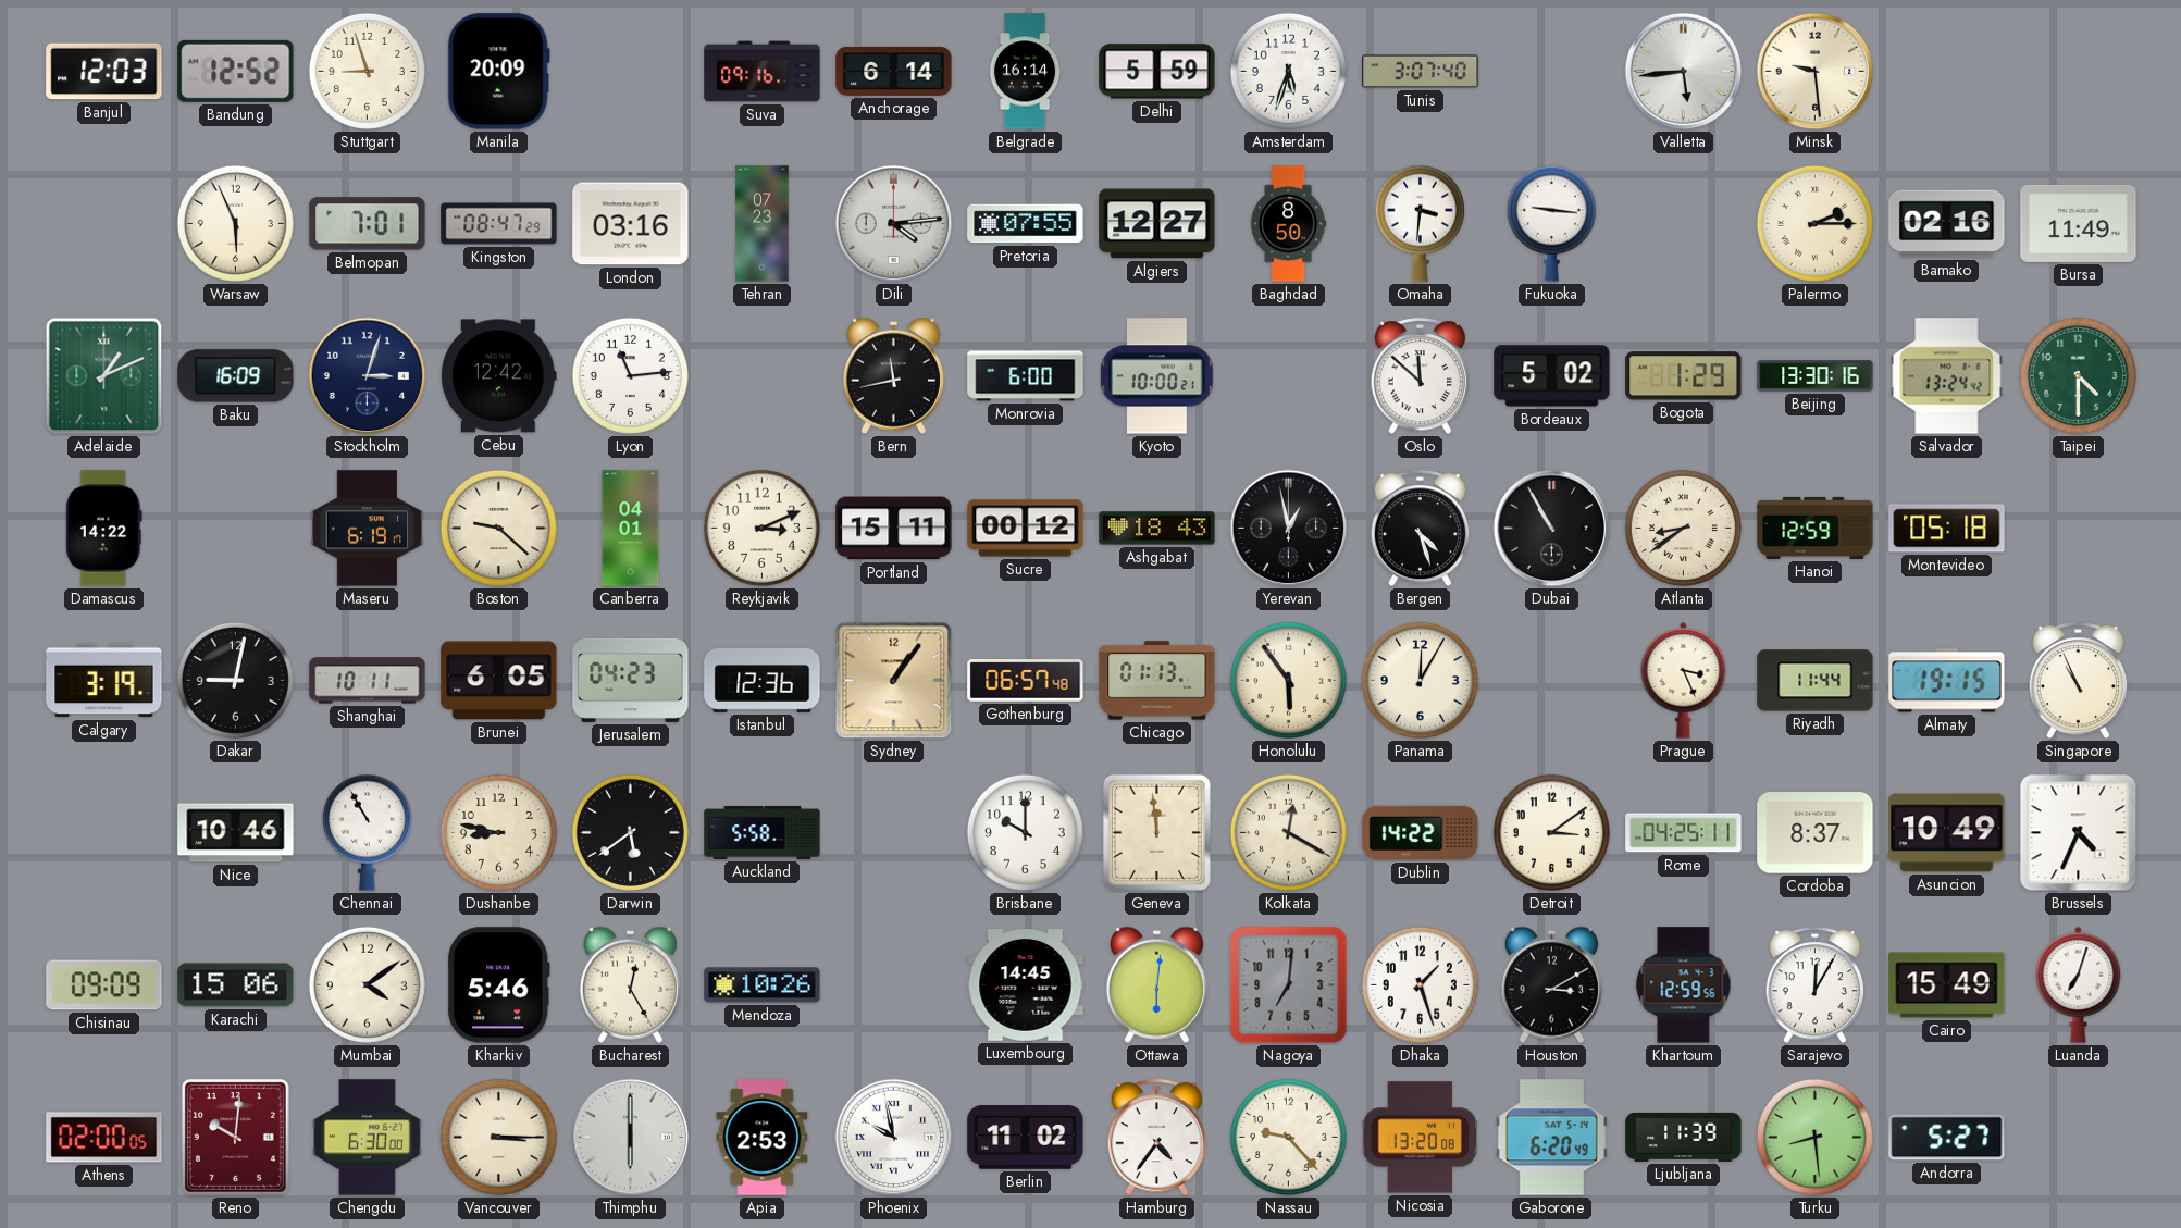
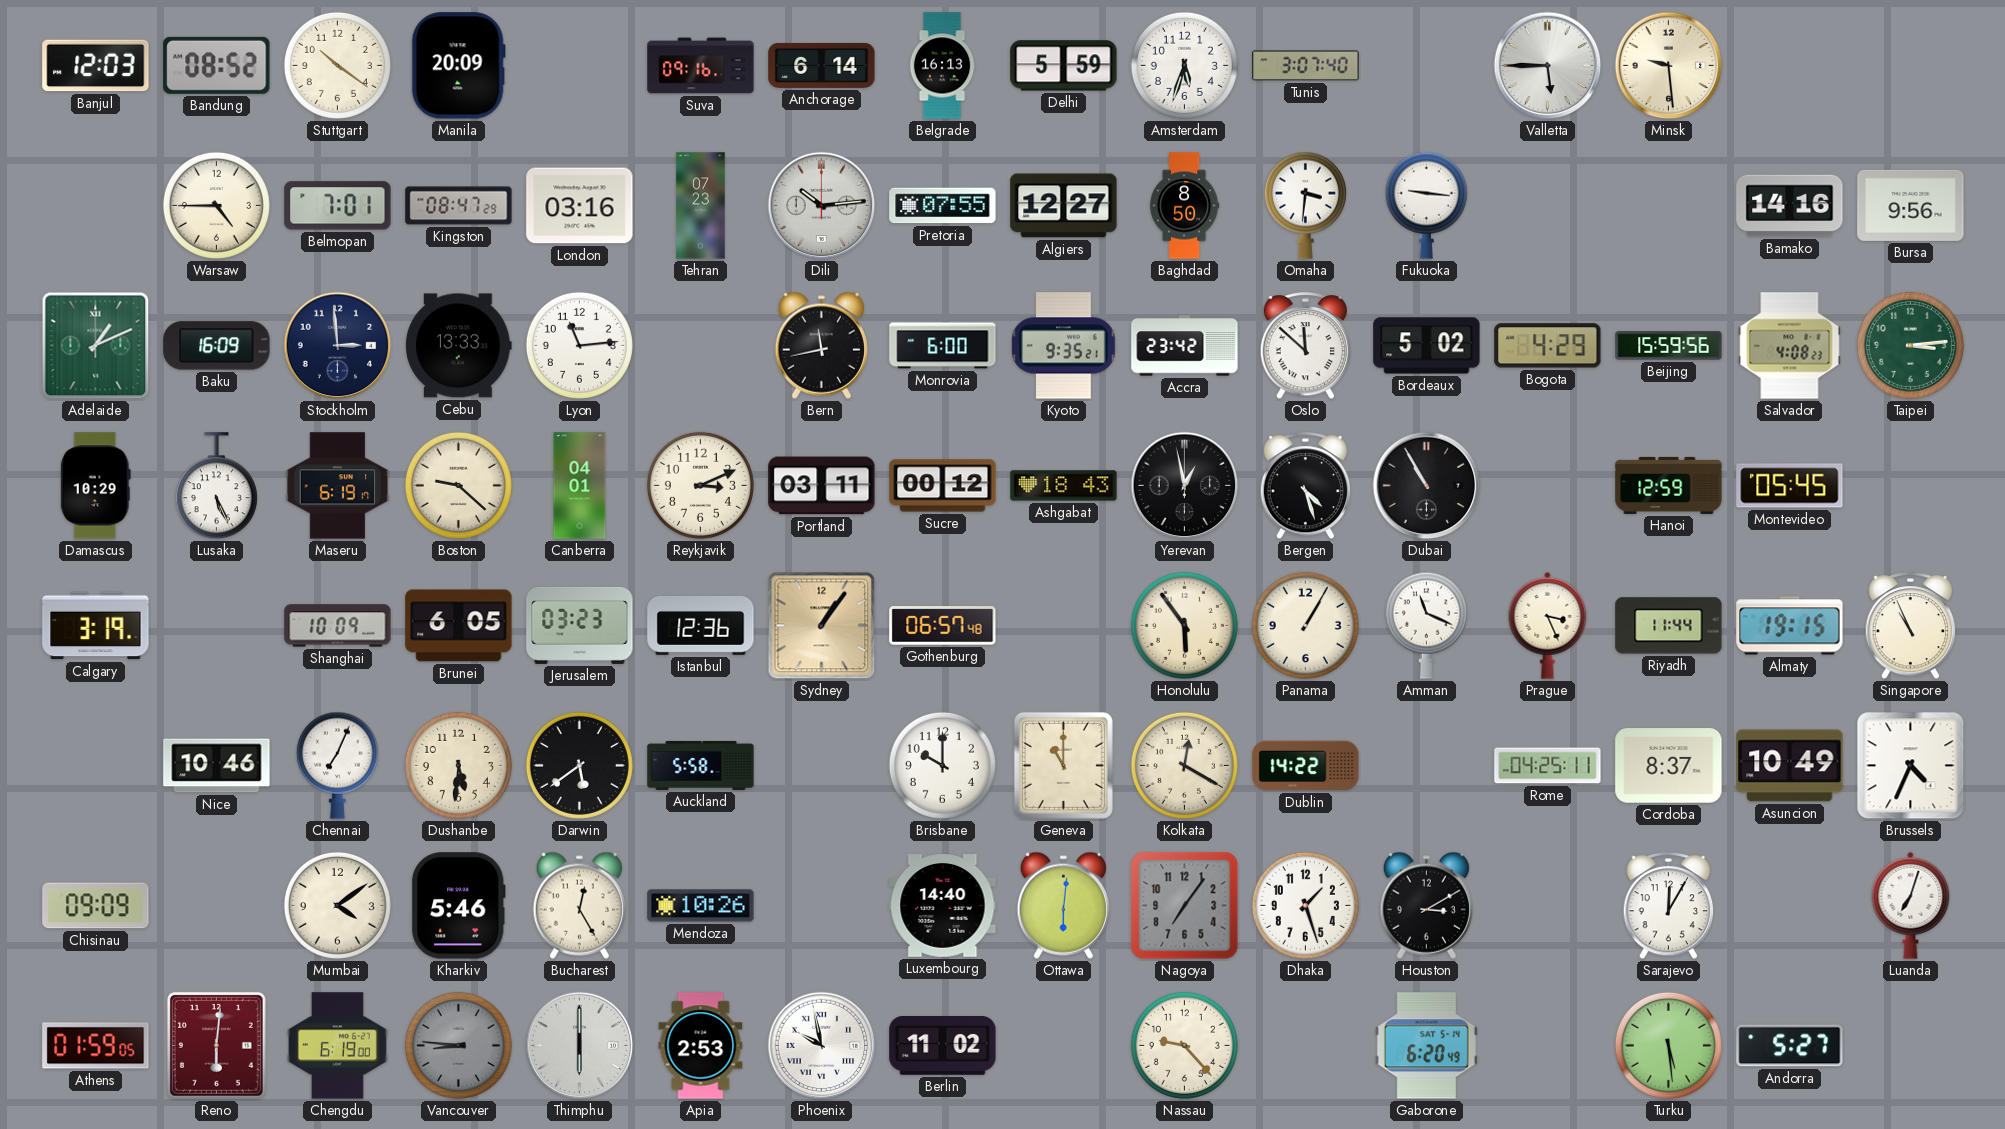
Bandung: 12:52 -> 08:52
Stuttgart: 8:57 -> 10:21
Belgrade: 16:14 -> 16:13
Valletta: 5:44 -> 5:45
Warsaw: 5:56 -> 4:45
Dili: 4:14 -> 10:14
Palermo: 2:15 -> none
Bamako: 02:16 -> 14:16
Bursa: 11:49 -> 9:56
Stockholm: 3:03 -> 2:59
Cebu: 12:42 -> 13:33
Kyoto: 10:00 -> 9:35
Accra: none -> 23:42
Bogota: 1:29 -> 4:29
Beijing: 13:30 -> 15:59
Salvador: 13:24 -> 4:08
Taipei: 4:30 -> 3:14
Damascus: 14:22 -> 10:29
Lusaka: none -> 5:26
Portland: 15:11 -> 03:11
Atlanta: 8:39 -> none
Montevideo: 05:18 -> 05:45
Dakar: 9:02 -> none
Shanghai: 10:11 -> 10:09
Jerusalem: 04:23 -> 03:23
Chicago: 01:13 -> none
Panama: 12:05 -> 1:05
Amman: none -> 11:19
Chennai: 10:55 -> 7:04
Dushanbe: 8:47 -> 5:31
Geneva: 11:59 -> 11:00
Detroit: 3:09 -> none
Karachi: 15:06 -> none
Luxembourg: 14:45 -> 14:40
Nagoya: 7:01 -> 7:06
Khartoum: 12:59 -> none
Cairo: 15:49 -> none
Athens: 02:00 -> 01:59
Reno: 10:01 -> 6:01
Chengdu: 6:30 -> 6:19
Vancouver: 3:15 -> 8:46
Vancouver dial: cream -> grey
Hamburg: 4:36 -> none
Nicosia: 13:20 -> none
Ljubljana: 11:39 -> none
Turku: 8:29 -> 5:29
